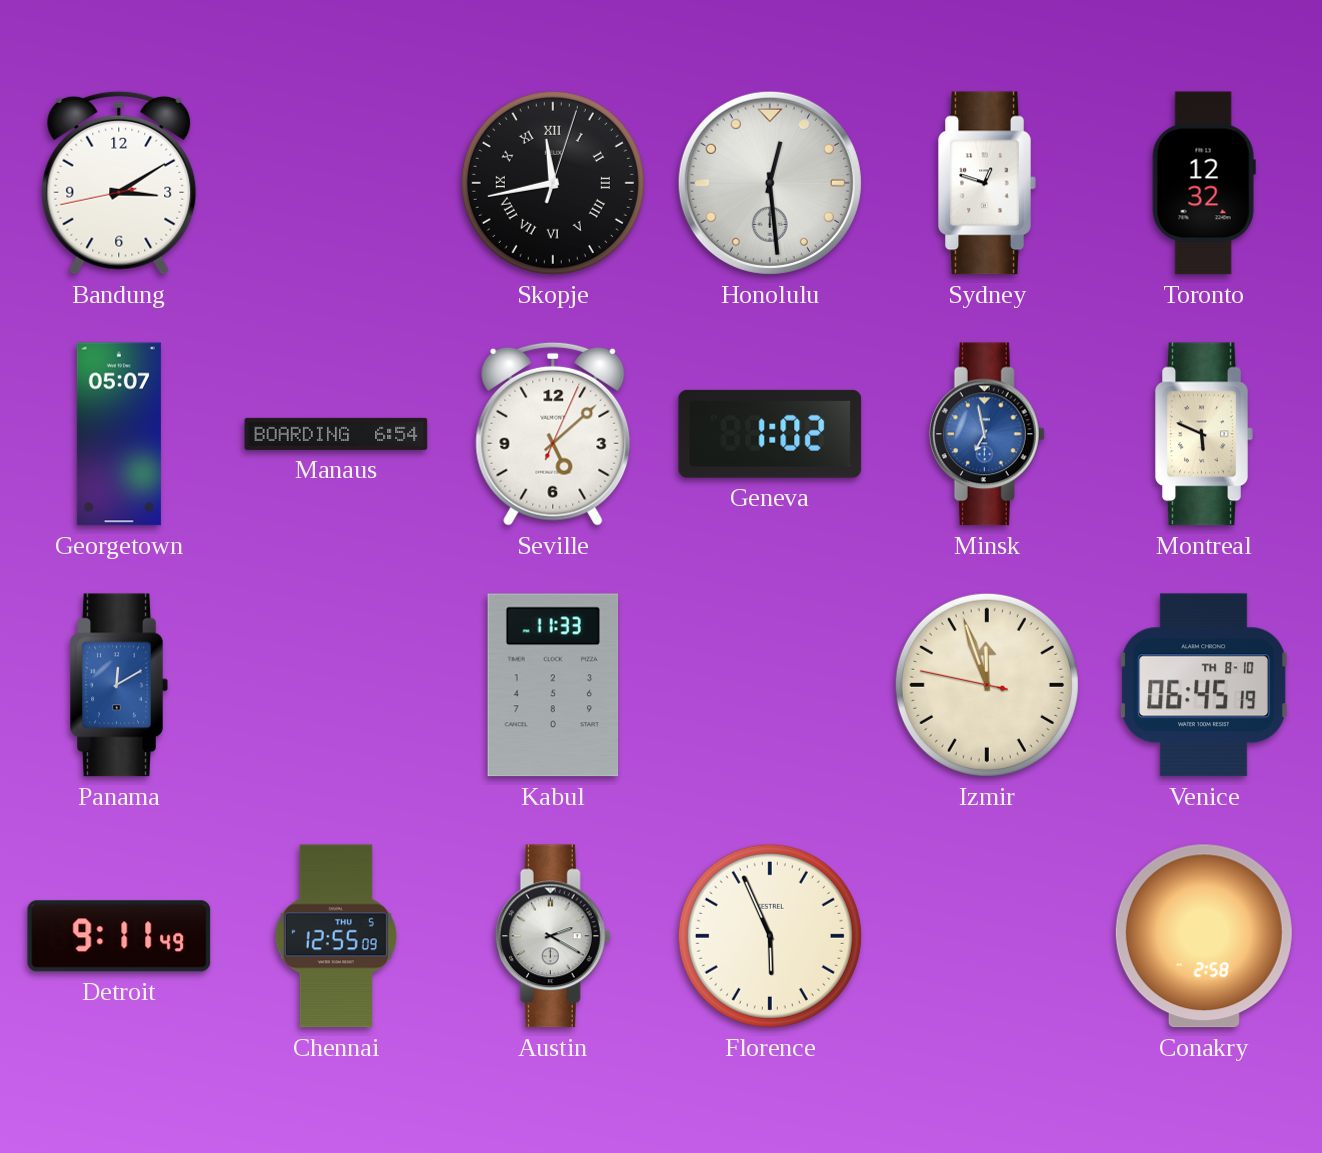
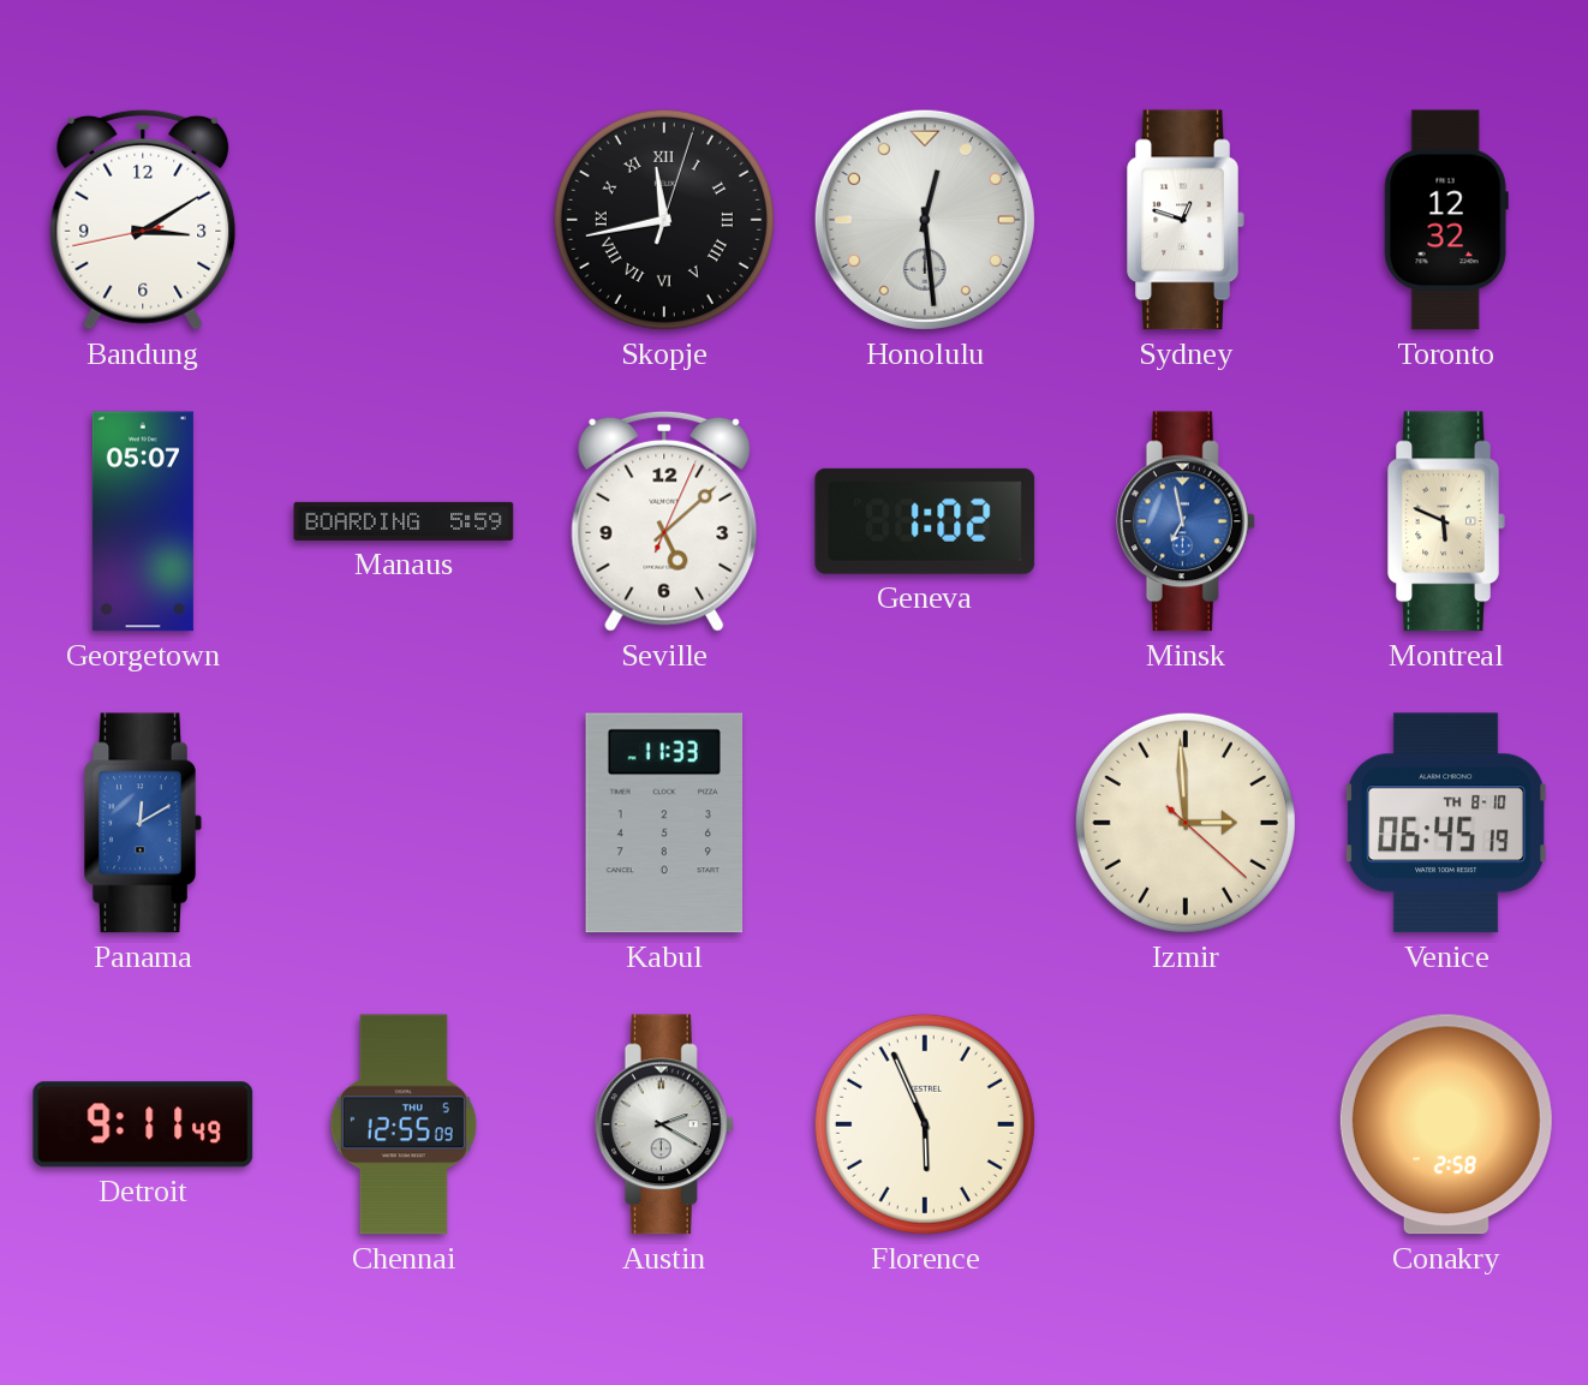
Manaus: 6:54 -> 5:59
Izmir: 11:56 -> 2:59
